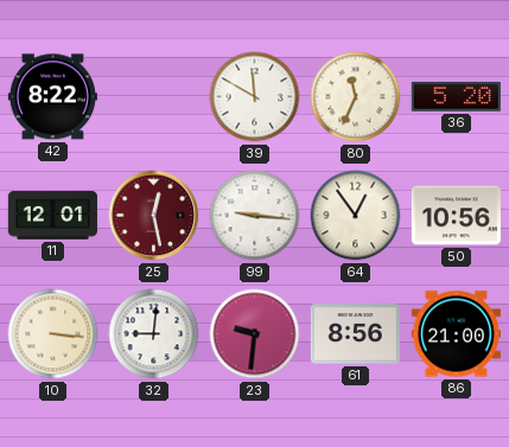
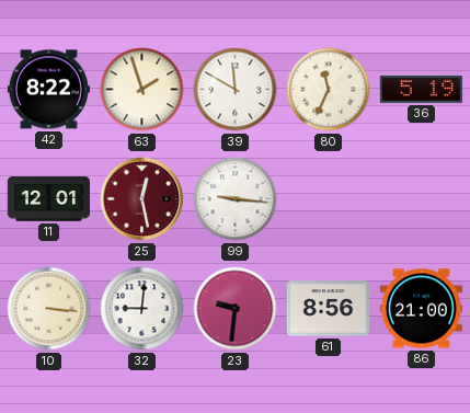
63: none -> 1:57
36: 5:20 -> 5:19
64: 12:54 -> none
50: 10:56 -> none
